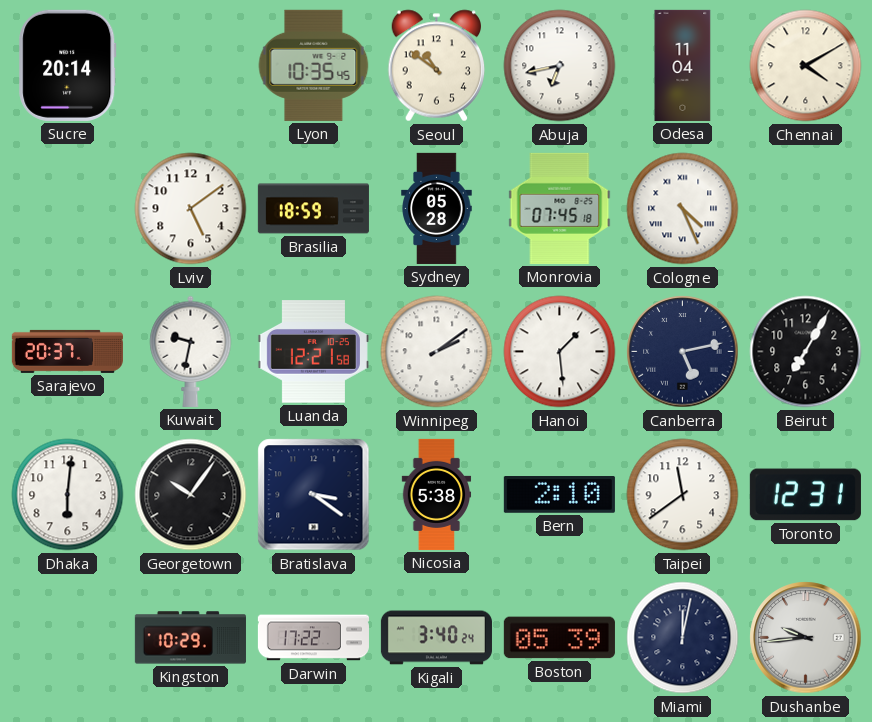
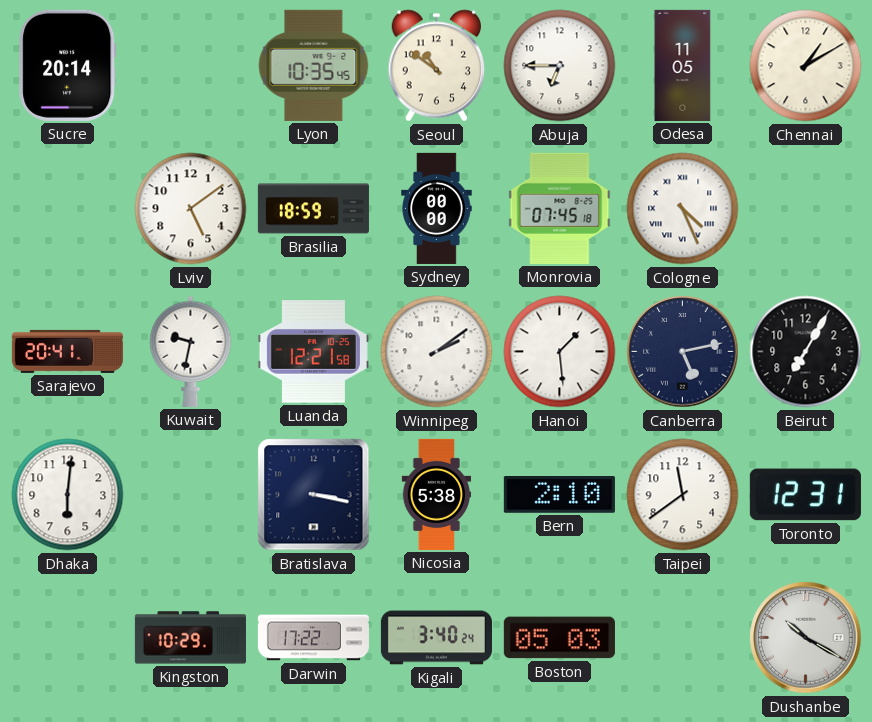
Abuja: 6:43 -> 6:45
Odesa: 11:04 -> 11:05
Chennai: 4:10 -> 1:10
Sydney: 05:28 -> 00:00
Sarajevo: 20:37 -> 20:41
Georgetown: 10:06 -> none
Bratislava: 3:21 -> 3:17
Boston: 05:39 -> 05:03
Miami: 12:02 -> none
Dushanbe: 9:44 -> 10:20
